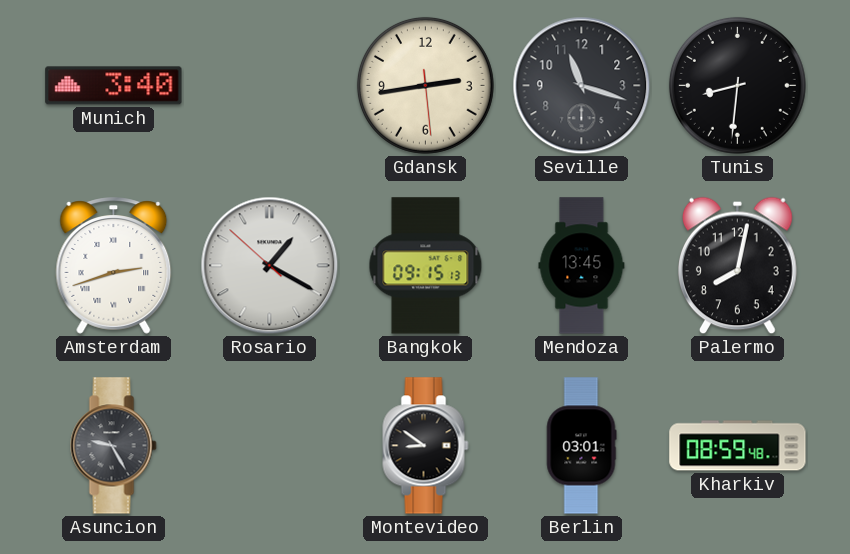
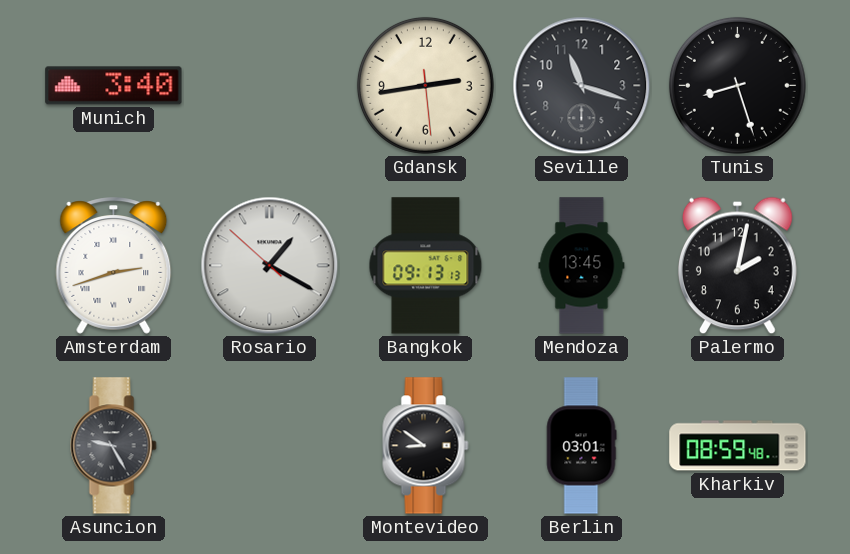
Tunis: 8:31 -> 8:27
Bangkok: 09:15 -> 09:13
Palermo: 8:02 -> 2:02
